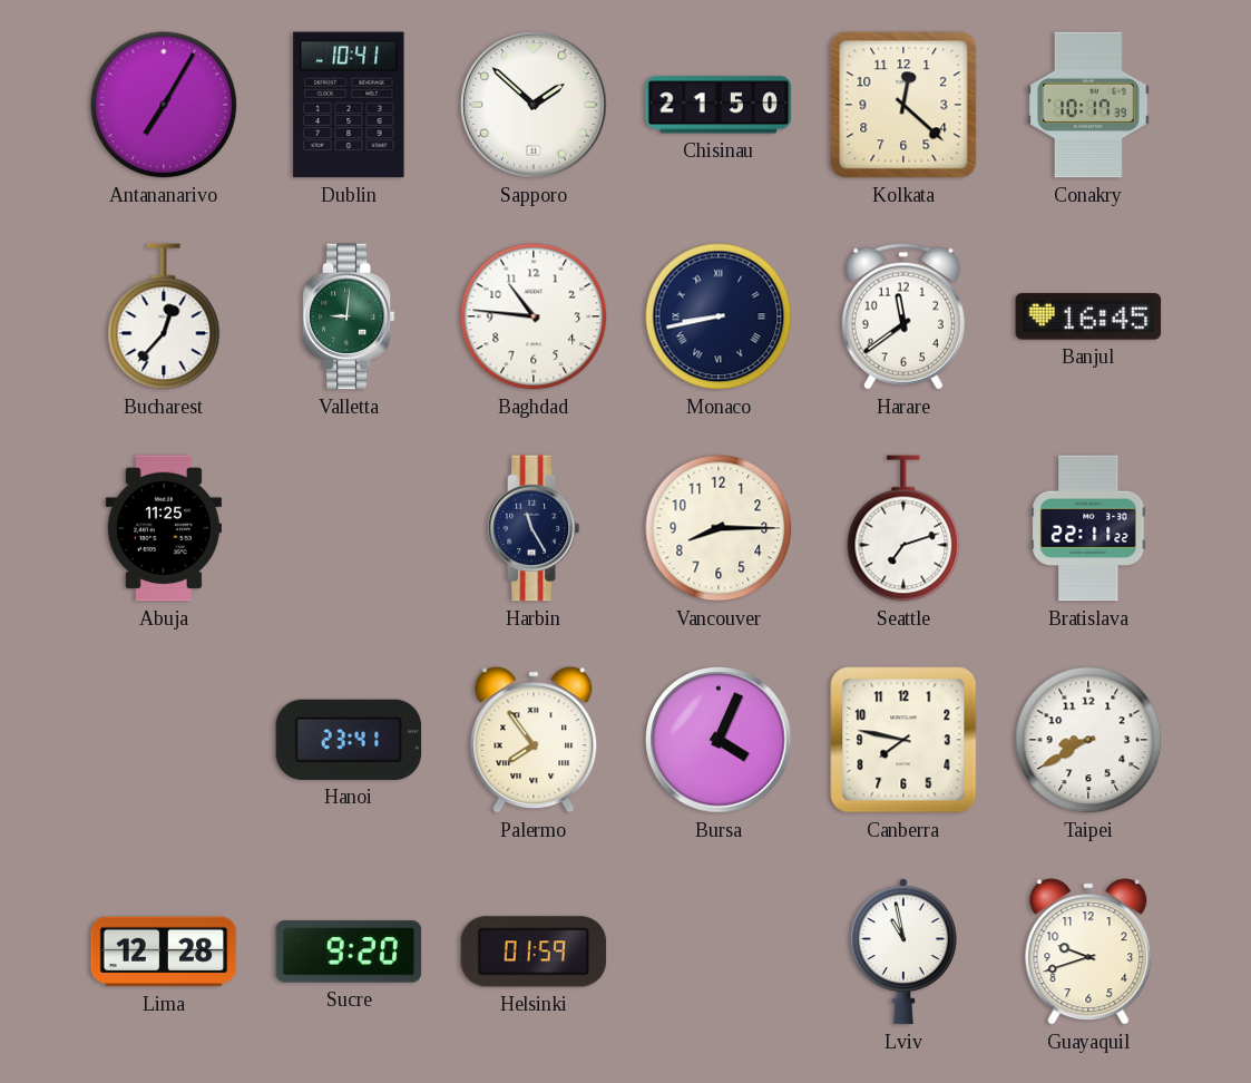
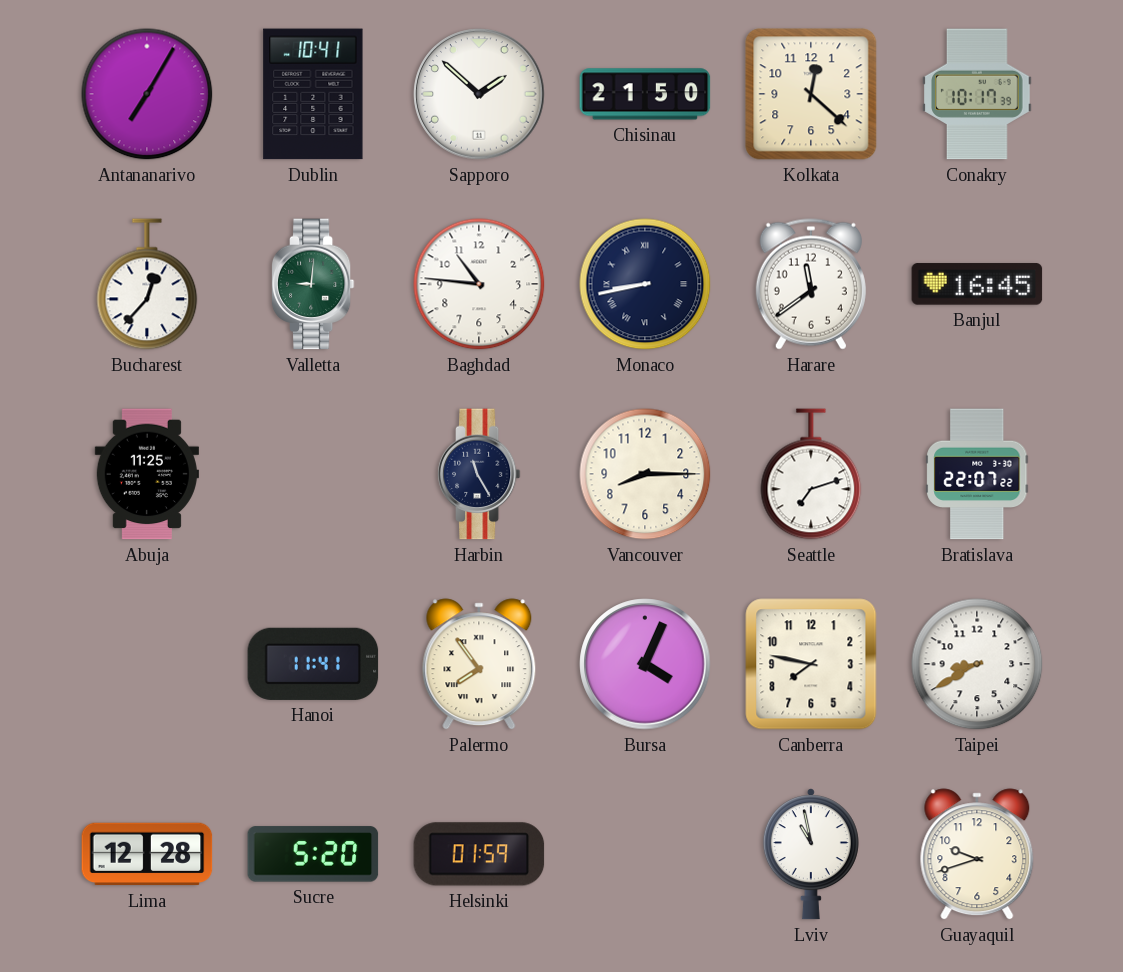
Bratislava: 22:11 -> 22:07
Hanoi: 23:41 -> 11:41
Sucre: 9:20 -> 5:20
